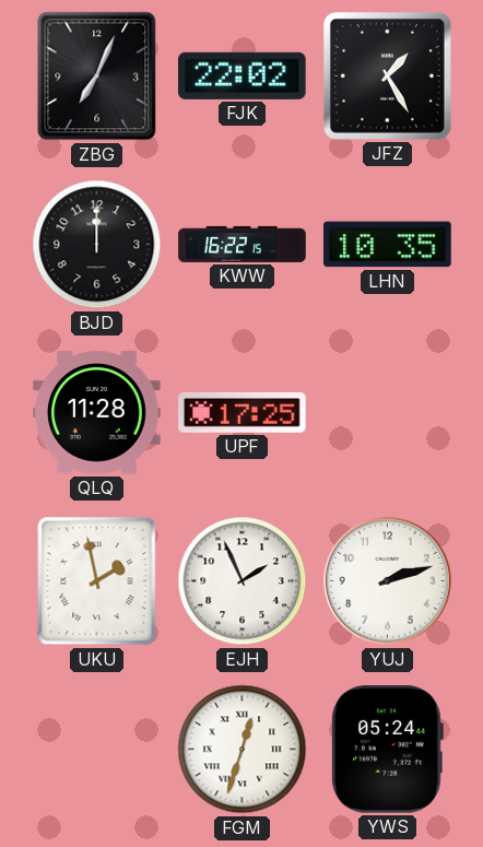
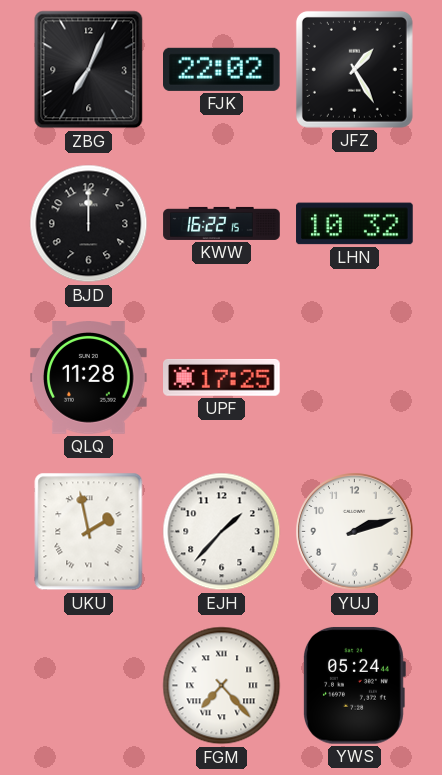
LHN: 10:35 -> 10:32
EJH: 1:56 -> 1:37
FGM: 12:33 -> 7:23
